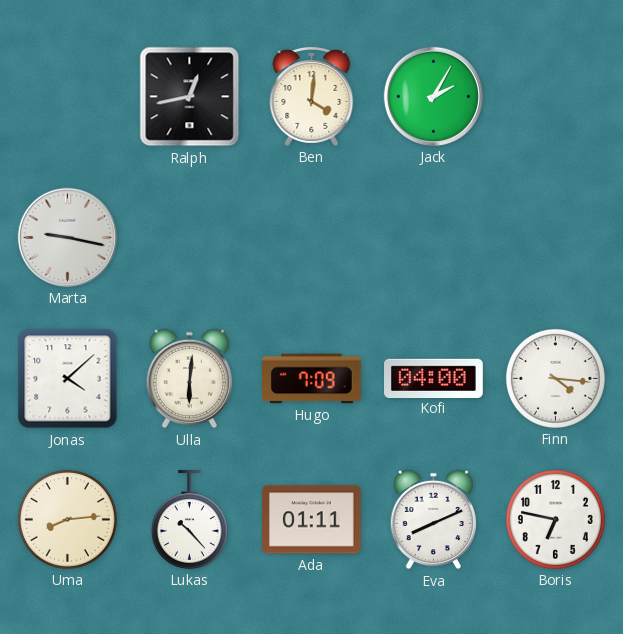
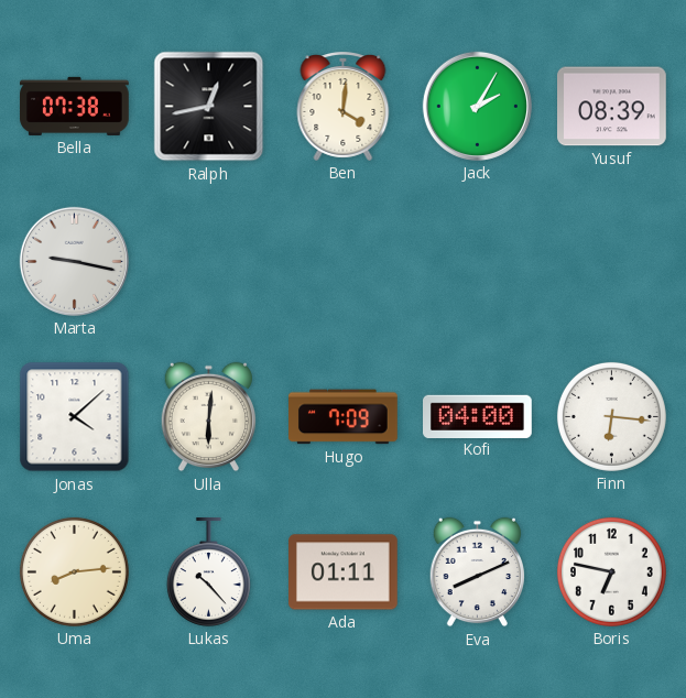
Bella: none -> 07:38
Yusuf: none -> 08:39
Finn: 4:16 -> 6:16
